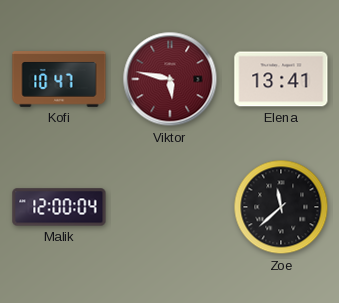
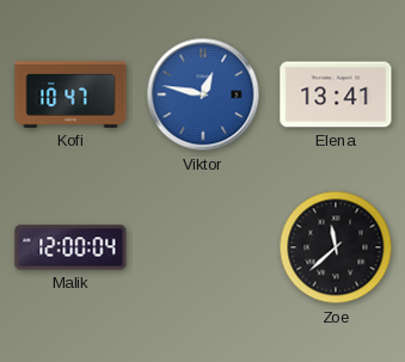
Viktor: 5:47 -> 12:47
Viktor dial: burgundy -> blue
